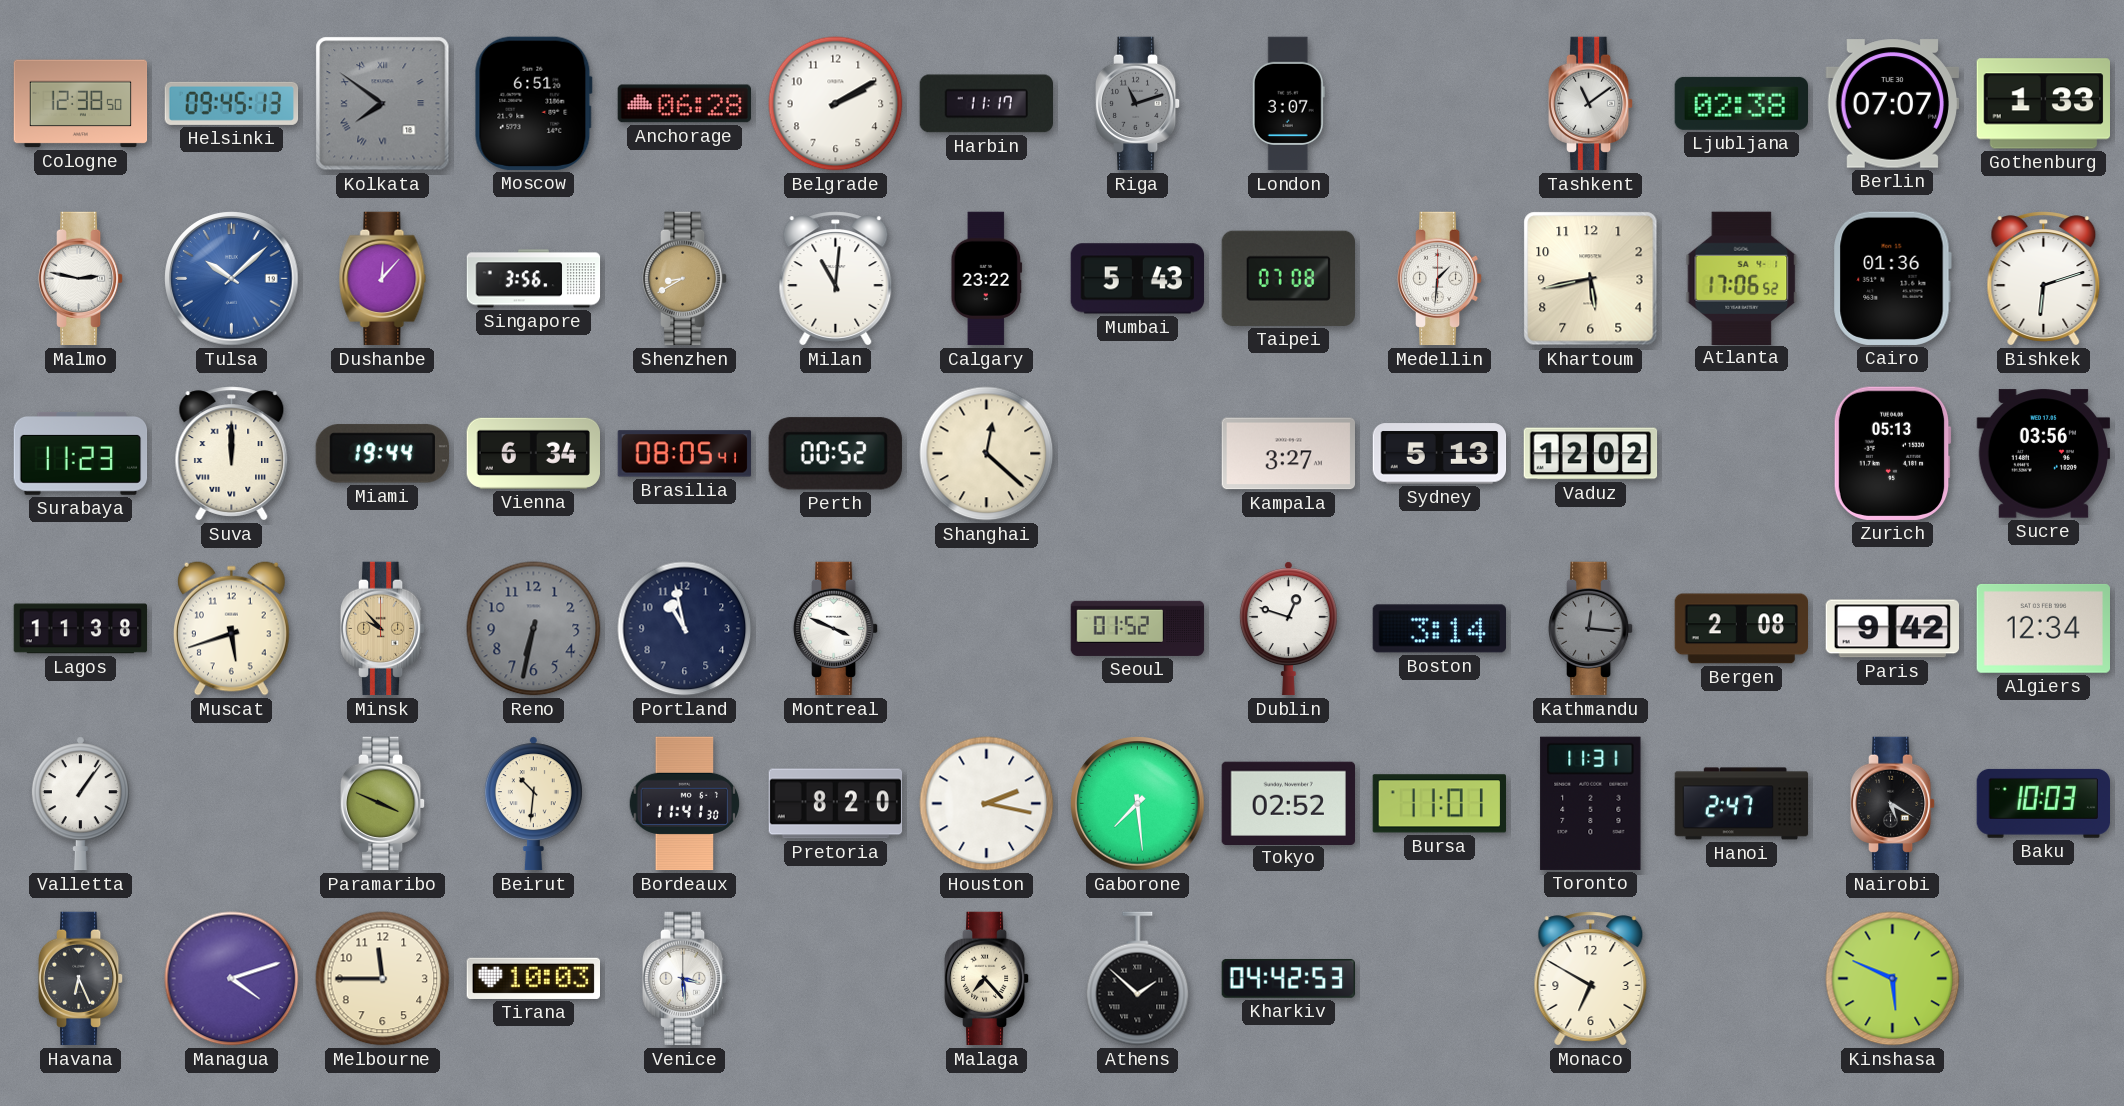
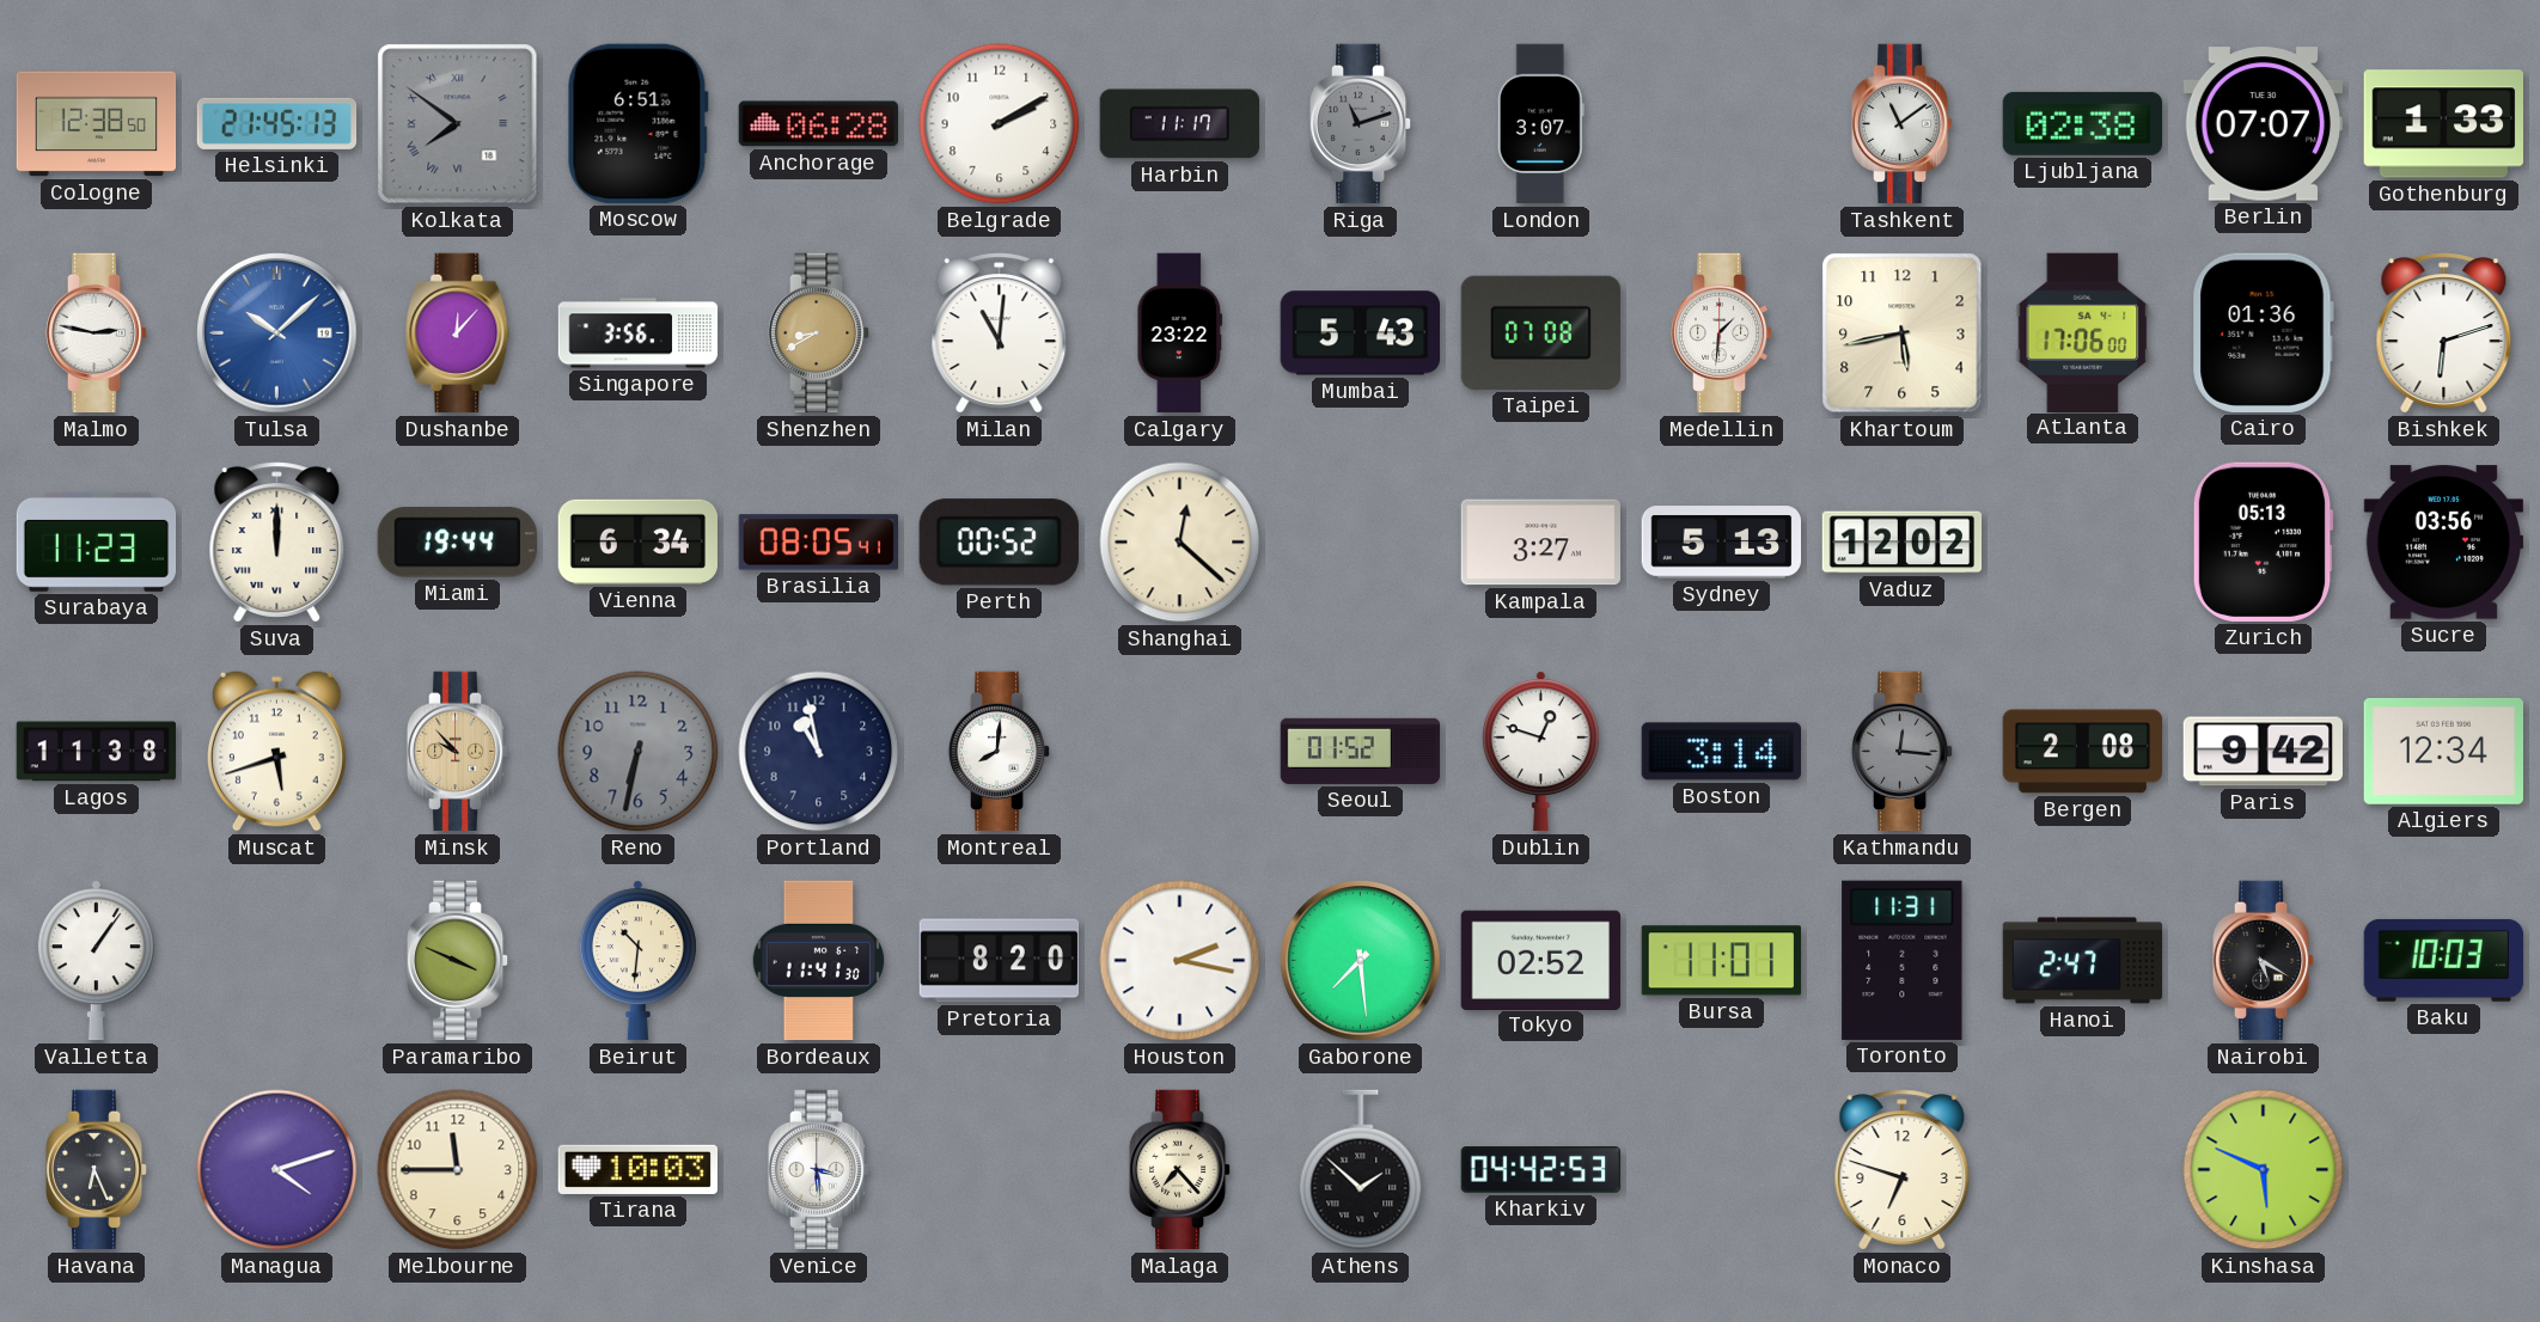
Helsinki: 09:45 -> 21:45
Atlanta: 17:06:52 -> 17:06:00
Montreal: 3:49 -> 8:01
Monaco: 6:50 -> 6:48
